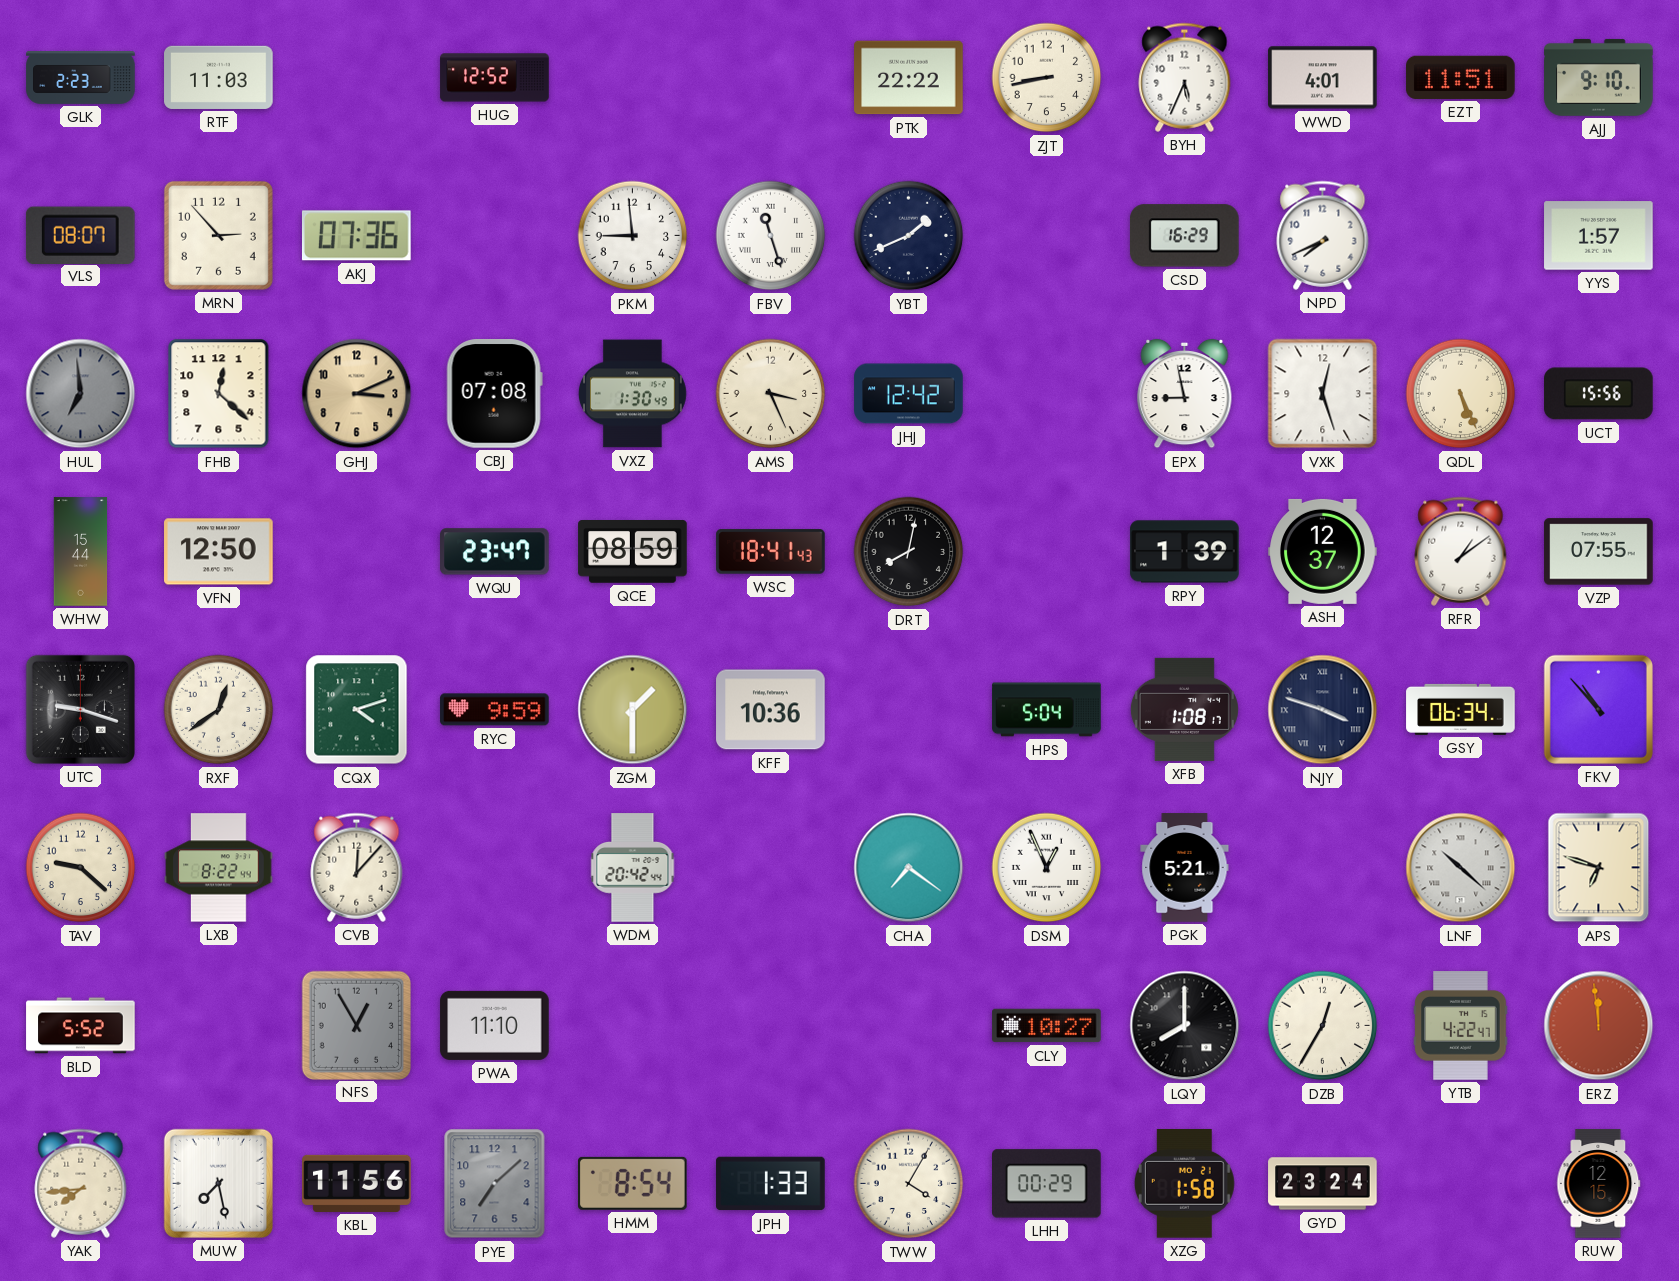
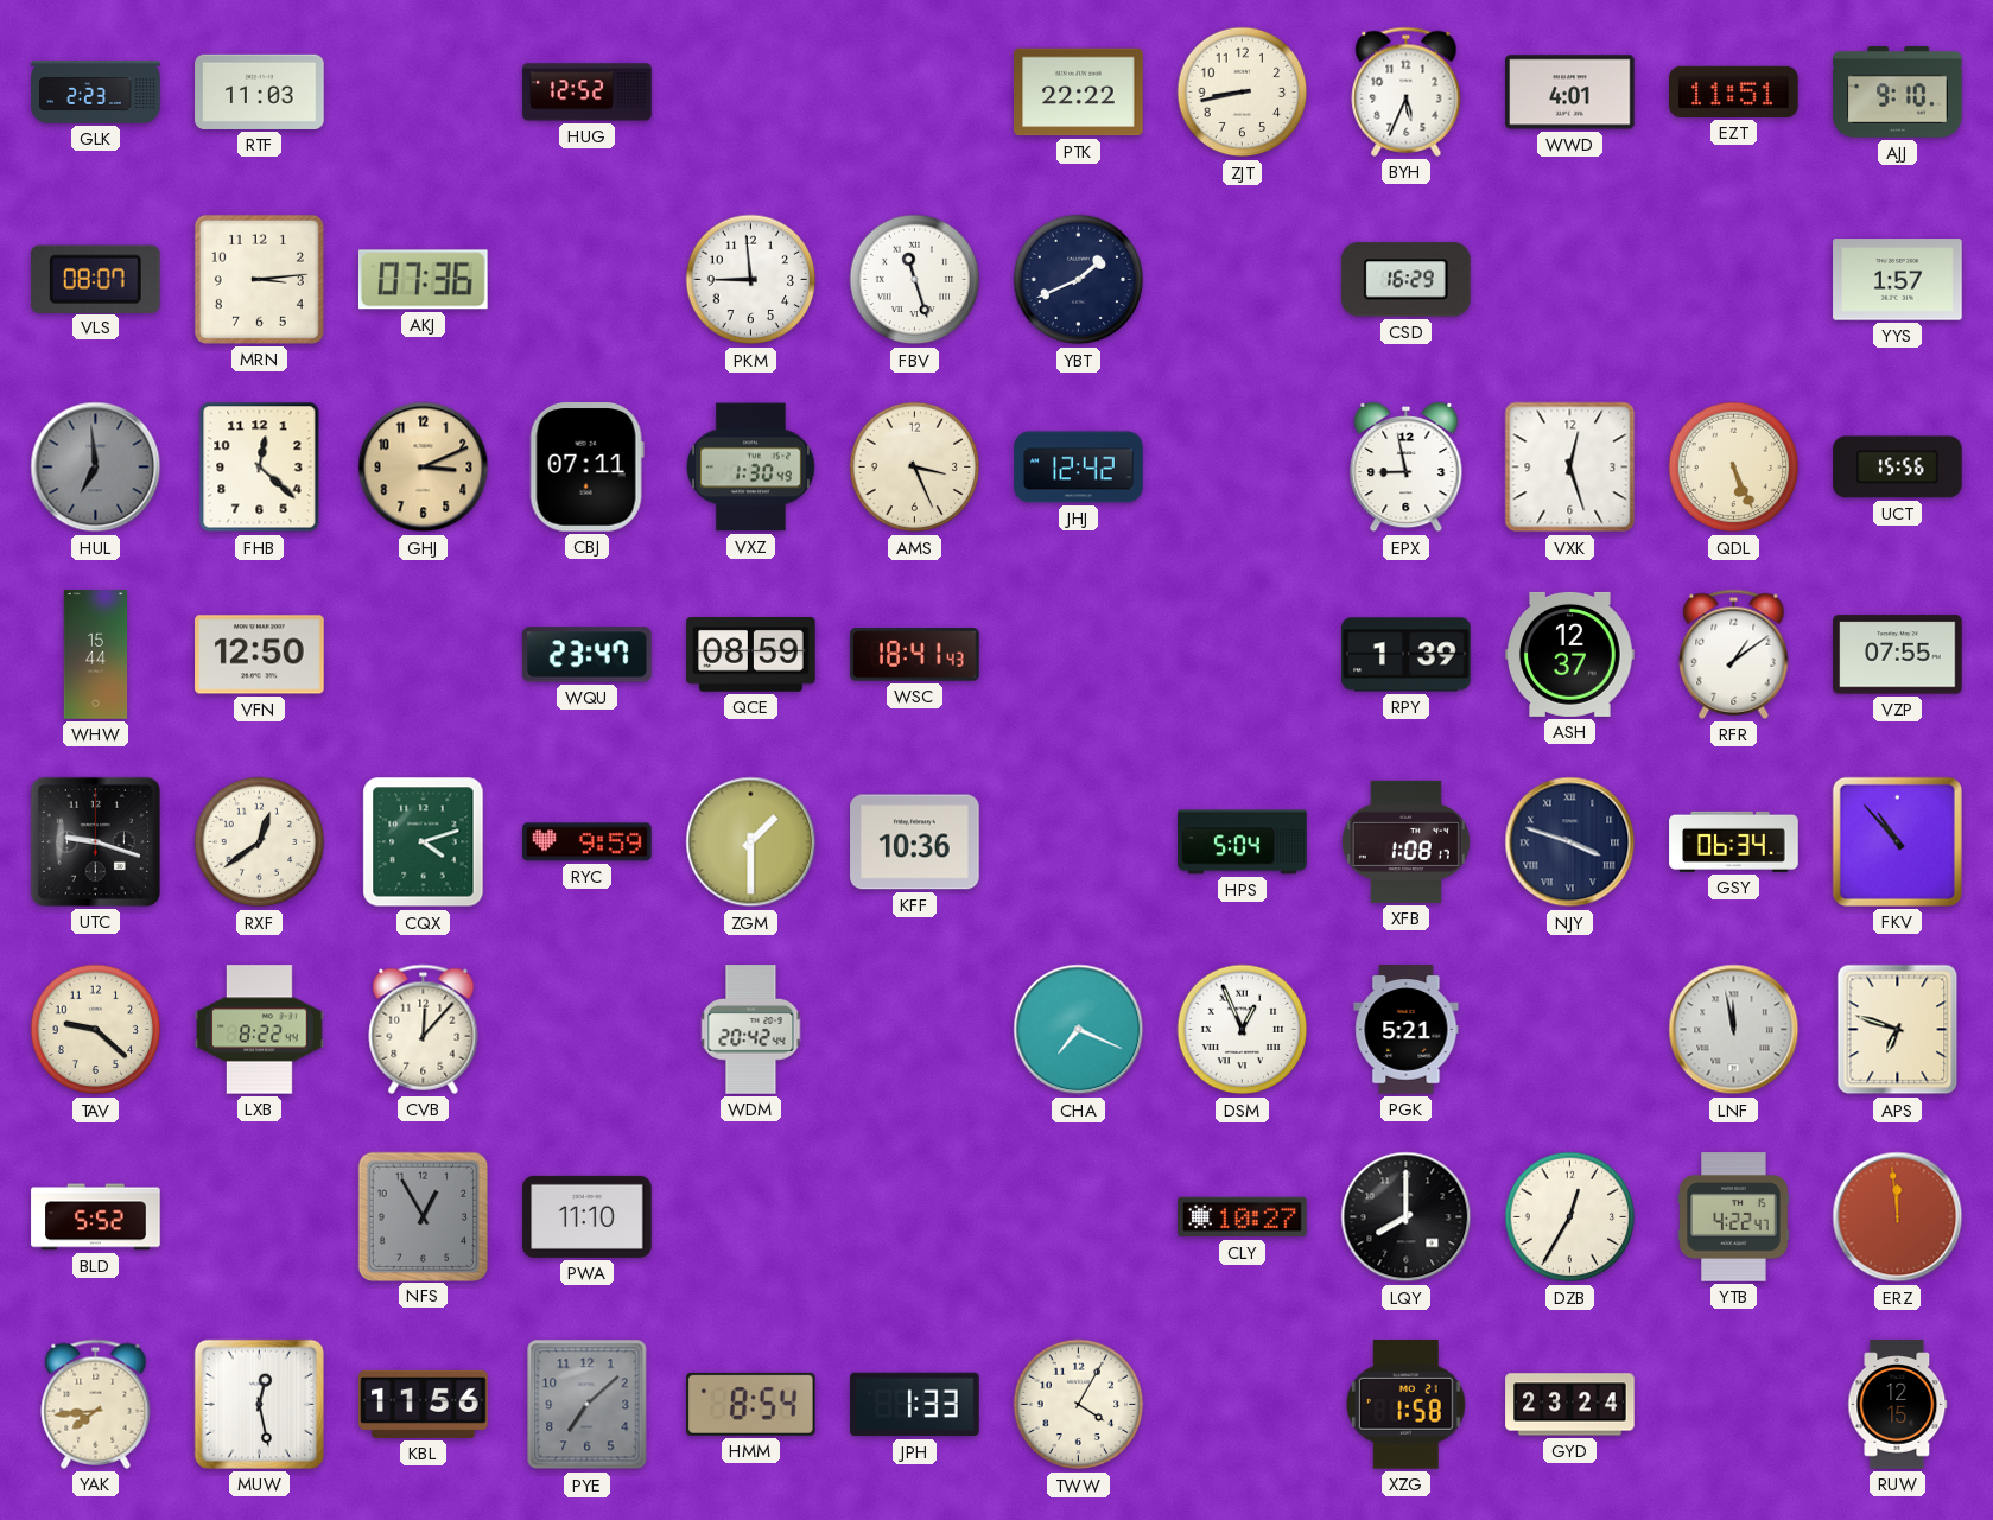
MRN: 2:53 -> 3:14
NPD: 7:41 -> none
CBJ: 07:08 -> 07:11
DRT: 8:02 -> none
CHA: 7:21 -> 7:19
LNF: 10:22 -> 11:58
MUW: 7:28 -> 12:28
LHH: 00:29 -> none
